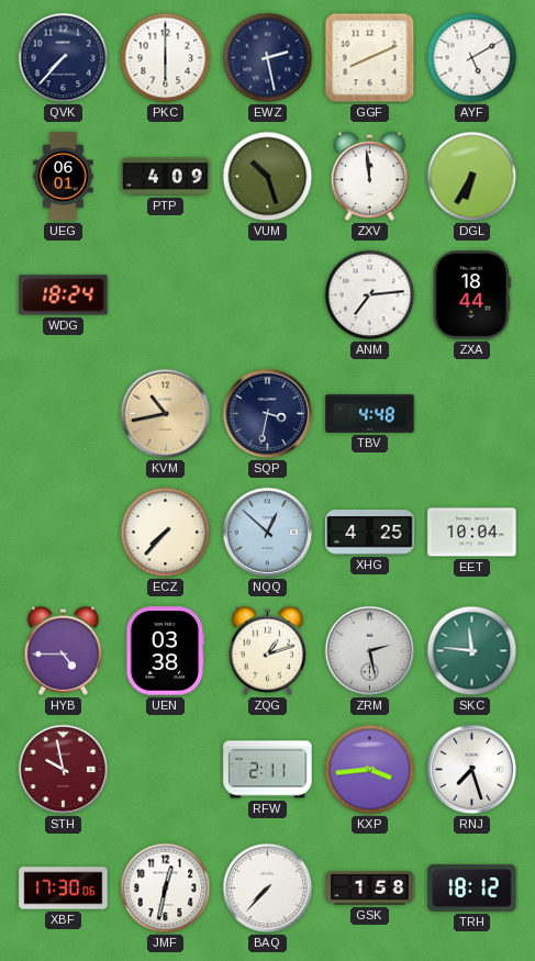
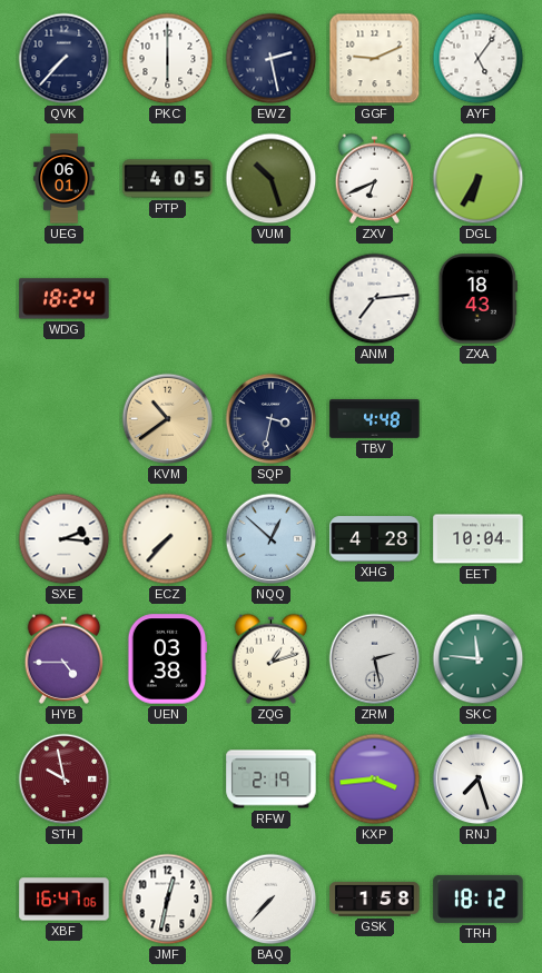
GGF: 8:11 -> 9:11
AYF: 5:10 -> 5:06
PTP: 4:09 -> 4:05
ZXV: 11:59 -> 6:41
ZXA: 18:44 -> 18:43
KVM: 10:43 -> 10:39
SXE: none -> 2:16
XHG: 4:25 -> 4:28
RFW: 2:11 -> 2:19
XBF: 17:30 -> 16:47
